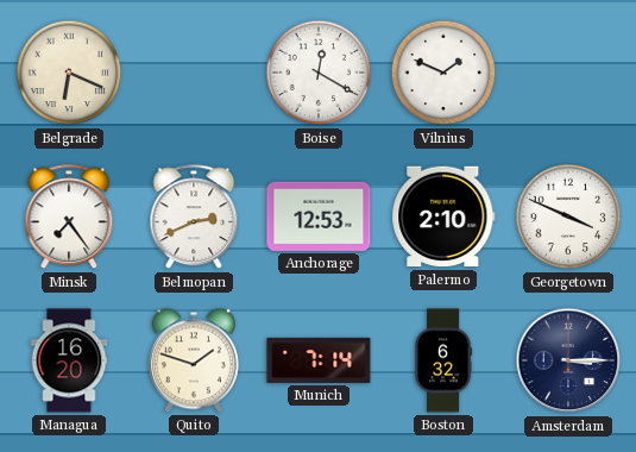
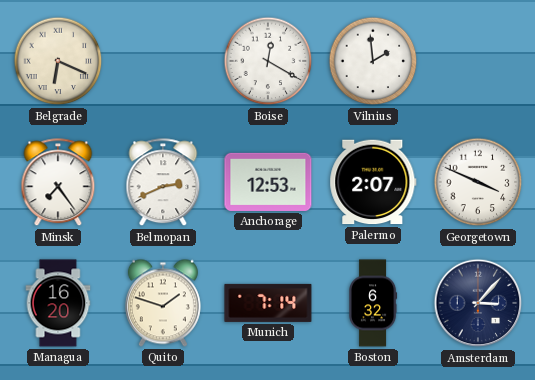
Vilnius: 1:49 -> 1:59
Palermo: 2:10 -> 2:07
Amsterdam: 3:15 -> 3:07
